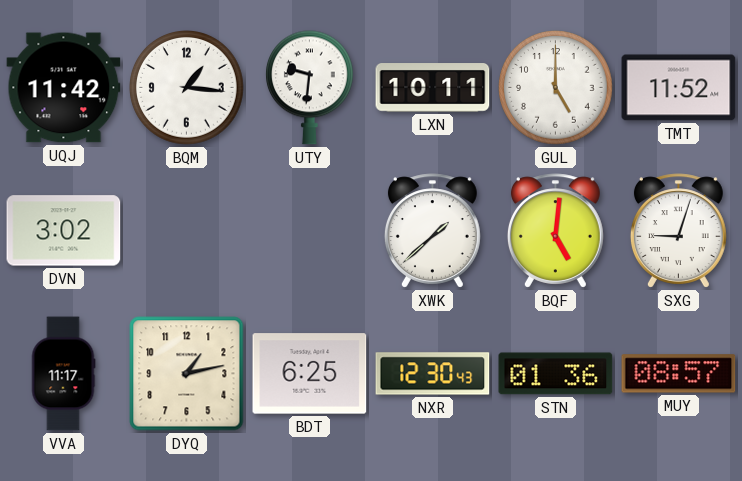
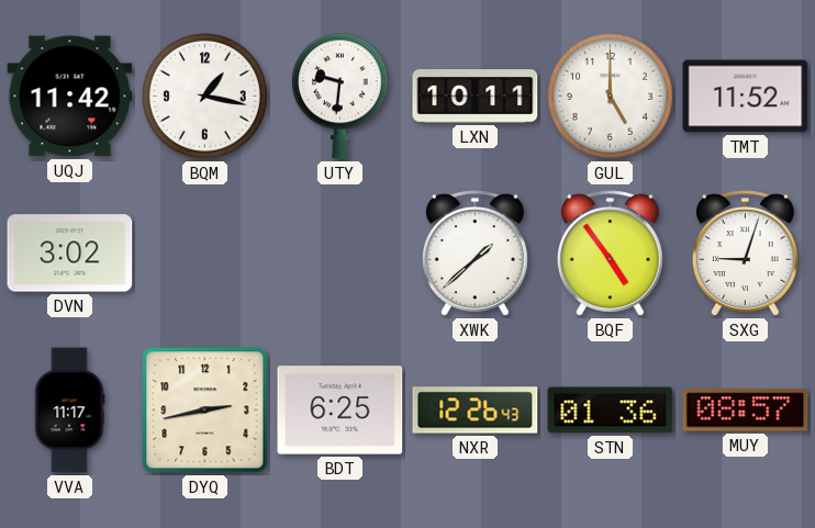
BQM: 1:16 -> 1:17
BQF: 5:01 -> 4:54
DYQ: 1:13 -> 2:43
NXR: 12:30 -> 12:26
